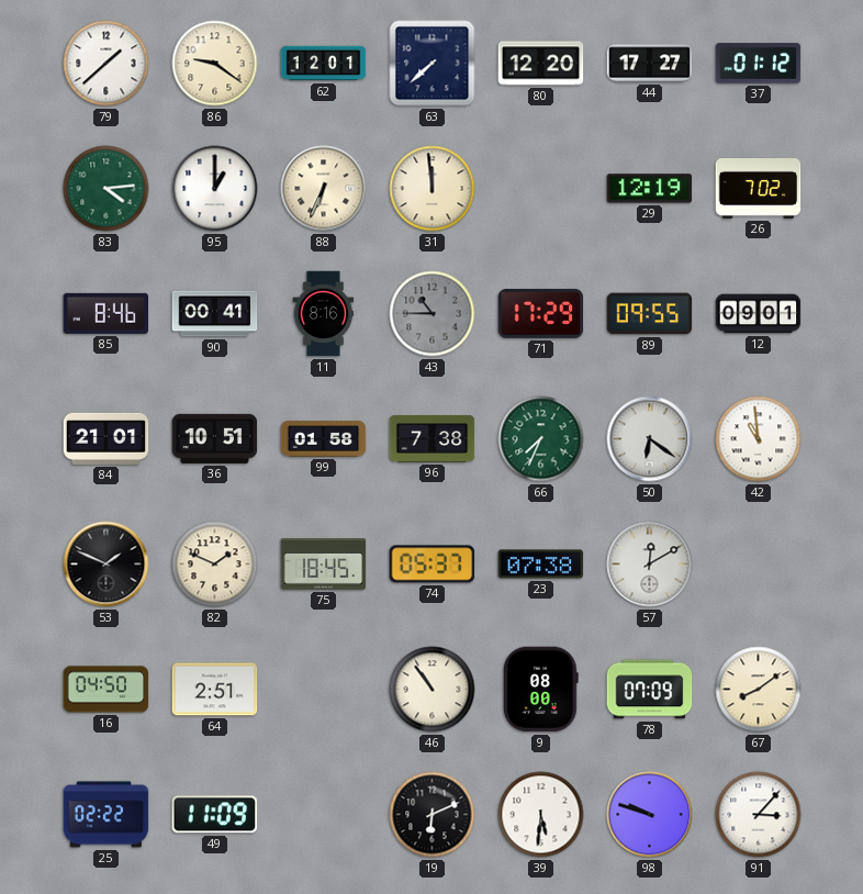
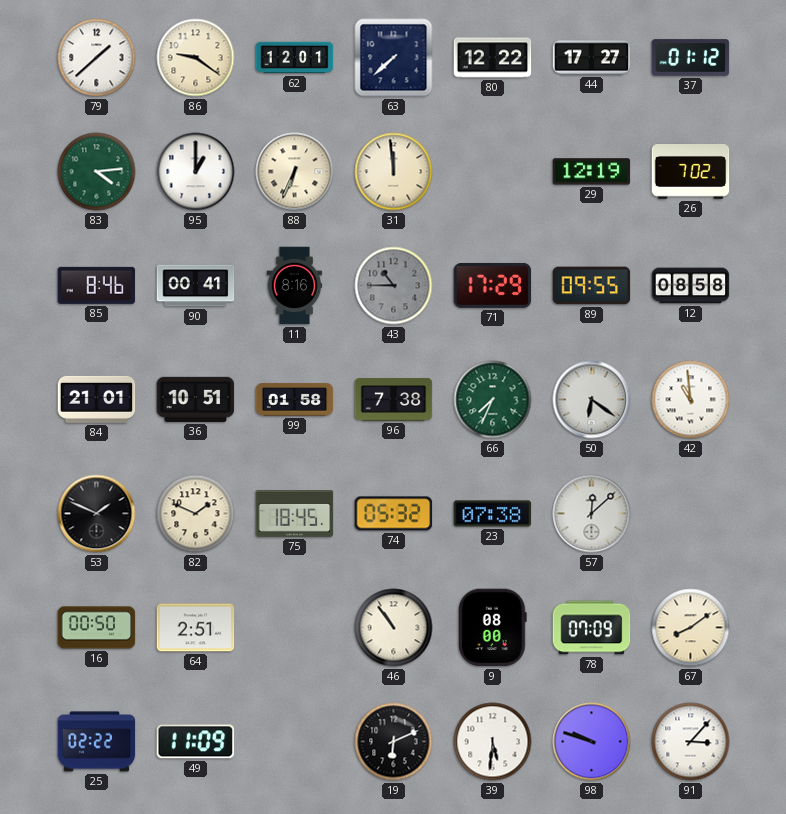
80: 12:20 -> 12:22
12: 09:01 -> 08:58
74: 05:37 -> 05:32
57: 12:10 -> 12:08
16: 04:50 -> 00:50
